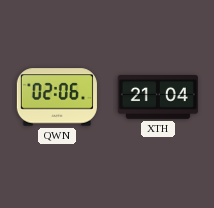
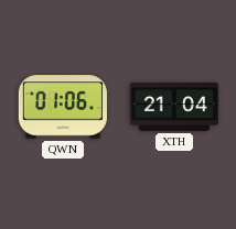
QWN: 02:06 -> 01:06
